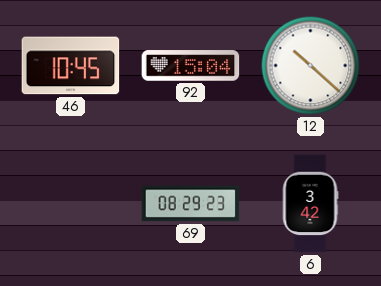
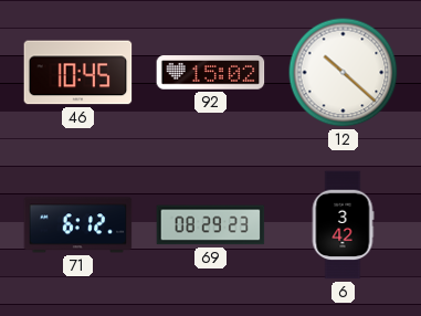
92: 15:04 -> 15:02
71: none -> 6:12
